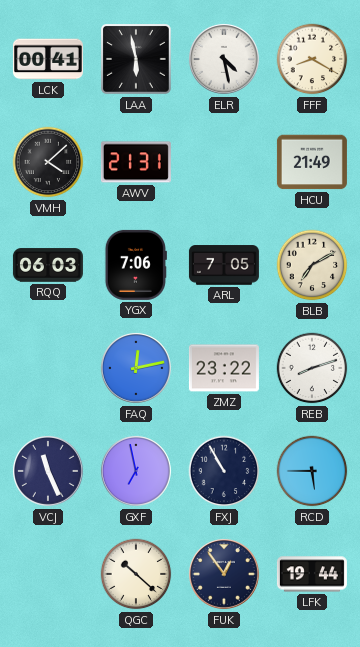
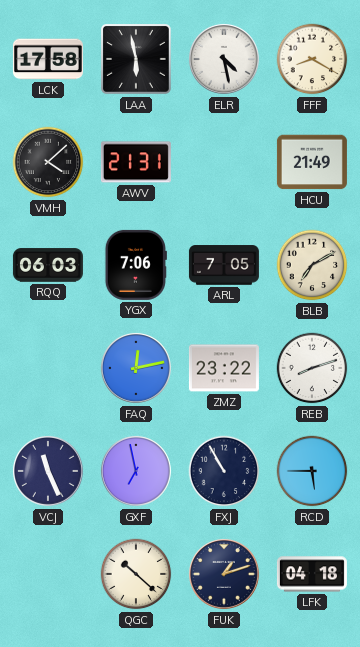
LCK: 00:41 -> 17:58
FUK: 12:54 -> 1:12
LFK: 19:44 -> 04:18
